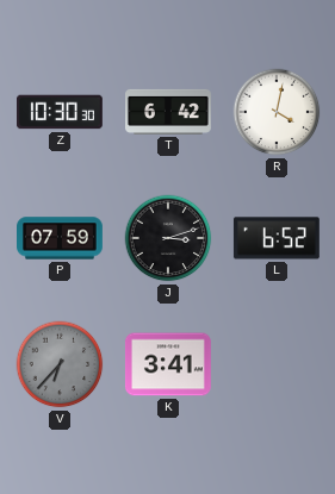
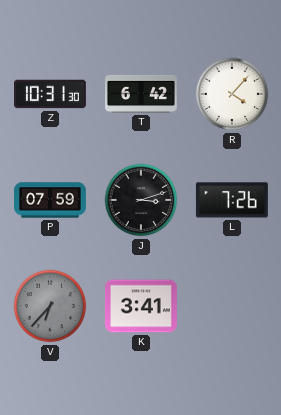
Z: 10:30 -> 10:31
R: 4:02 -> 4:07
L: 6:52 -> 7:26
